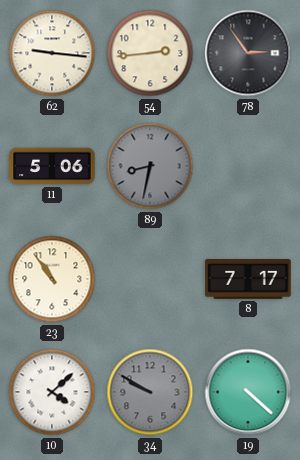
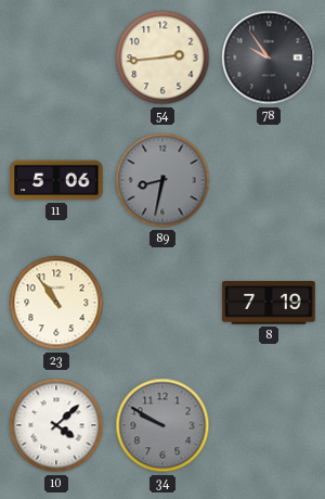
62: 9:16 -> none
78: 2:54 -> 9:54
8: 7:17 -> 7:19
19: 4:22 -> none
